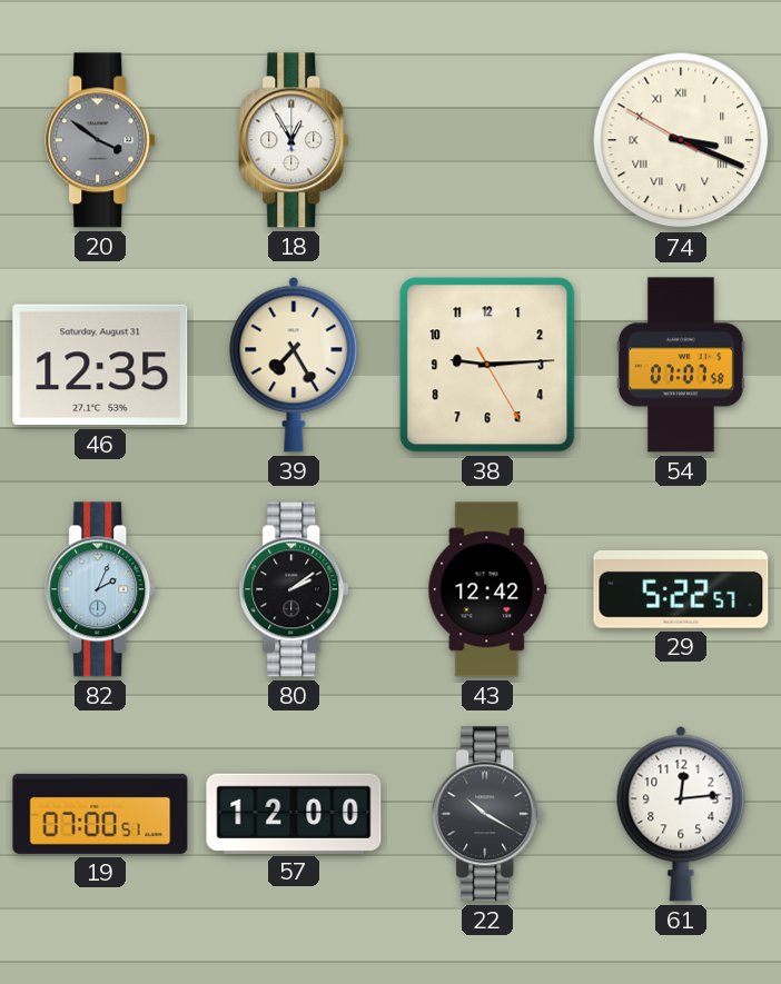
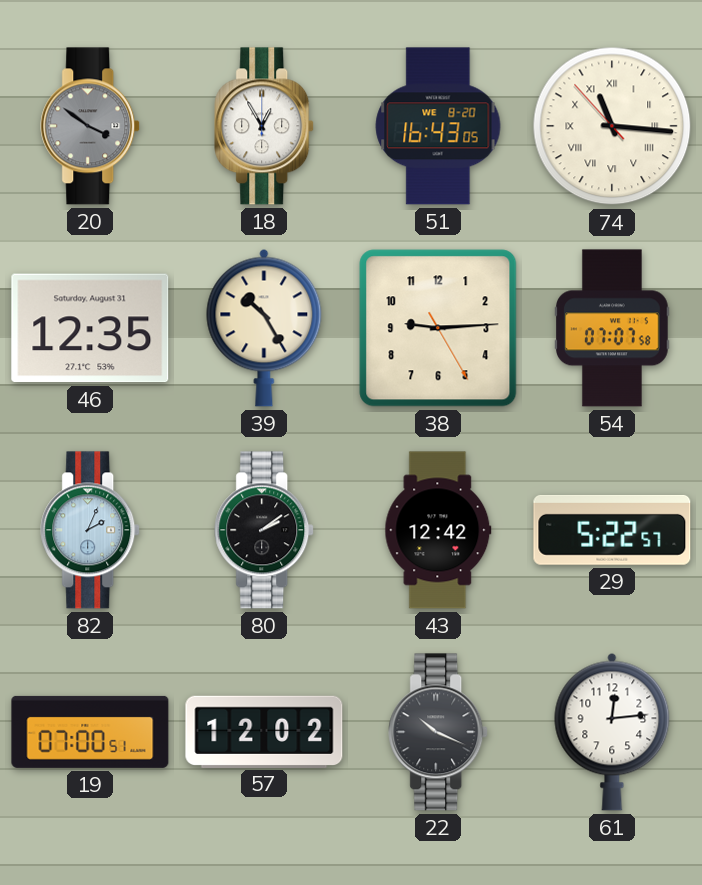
51: none -> 16:43
74: 3:18 -> 11:15
39: 7:25 -> 10:25
57: 12:00 -> 12:02
22: 10:20 -> 10:19
